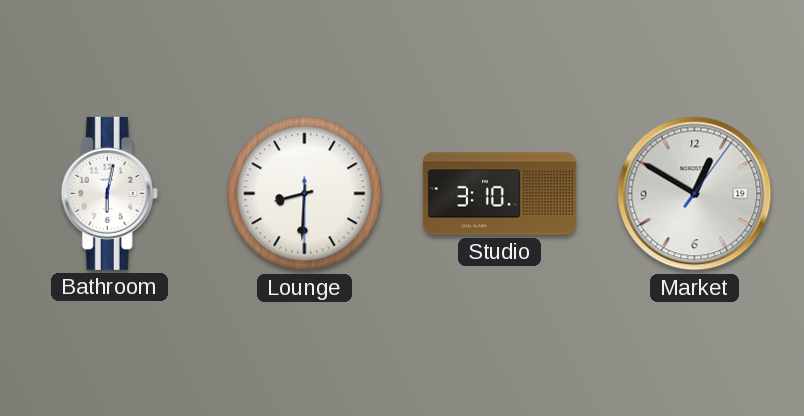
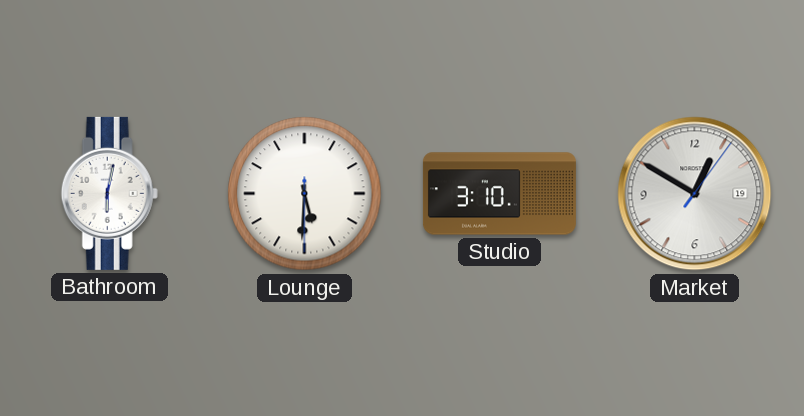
Lounge: 8:30 -> 5:30
